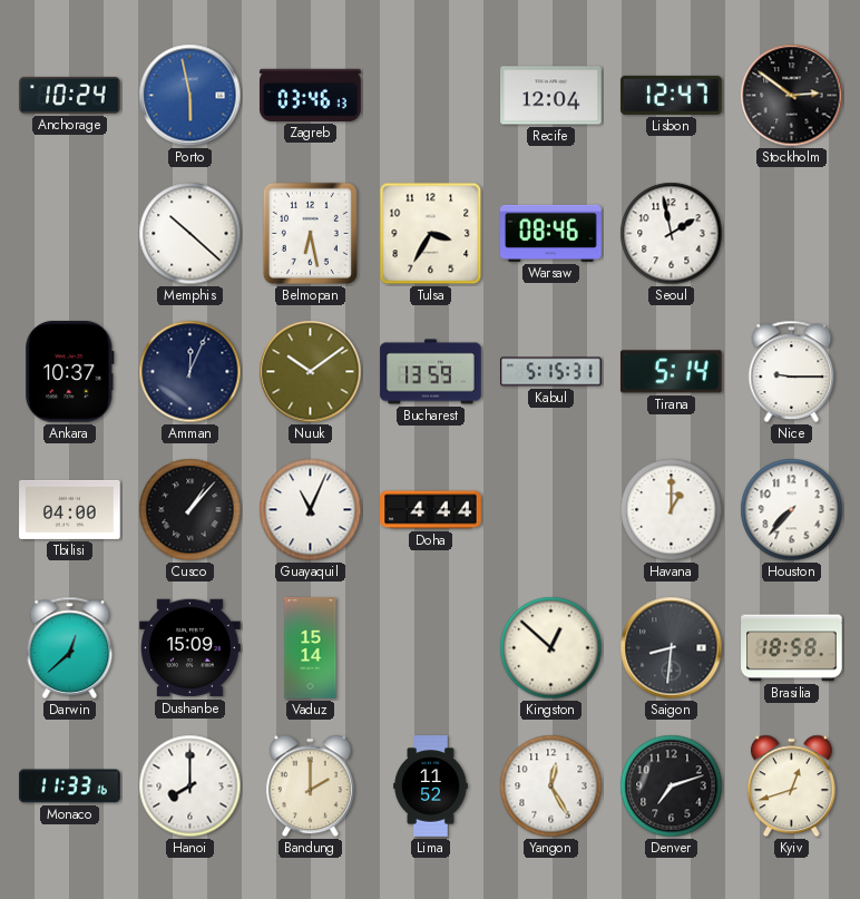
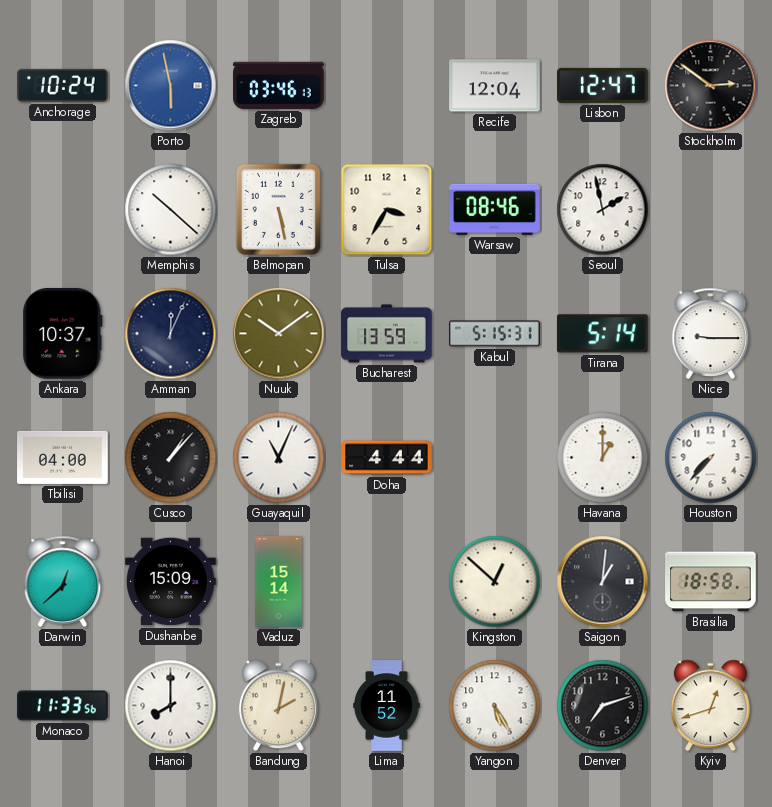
Belmopan: 6:28 -> 5:28
Saigon: 8:31 -> 1:01
Monaco: 11:33:16 -> 11:33:56
Bandung: 2:00 -> 2:02
Yangon: 12:25 -> 5:25
